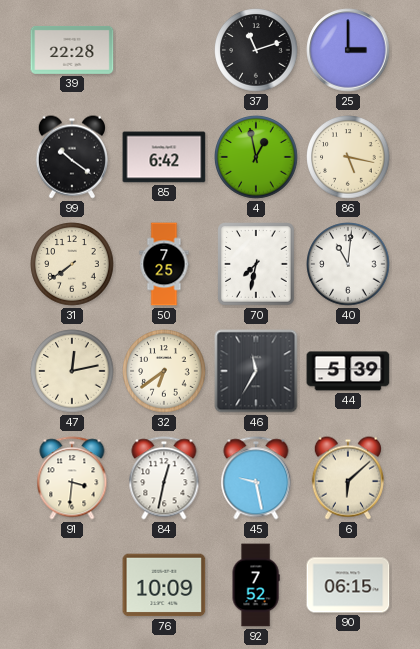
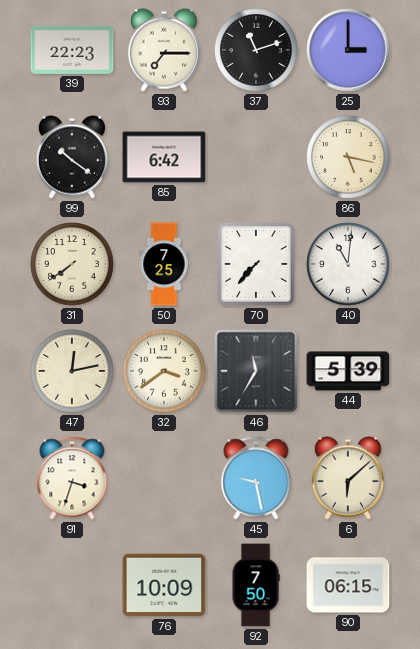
39: 22:28 -> 22:23
93: none -> 7:15
4: 12:58 -> none
70: 7:32 -> 7:37
32: 6:39 -> 3:39
91: 3:31 -> 3:33
84: 12:32 -> none
92: 7:52 -> 7:50
